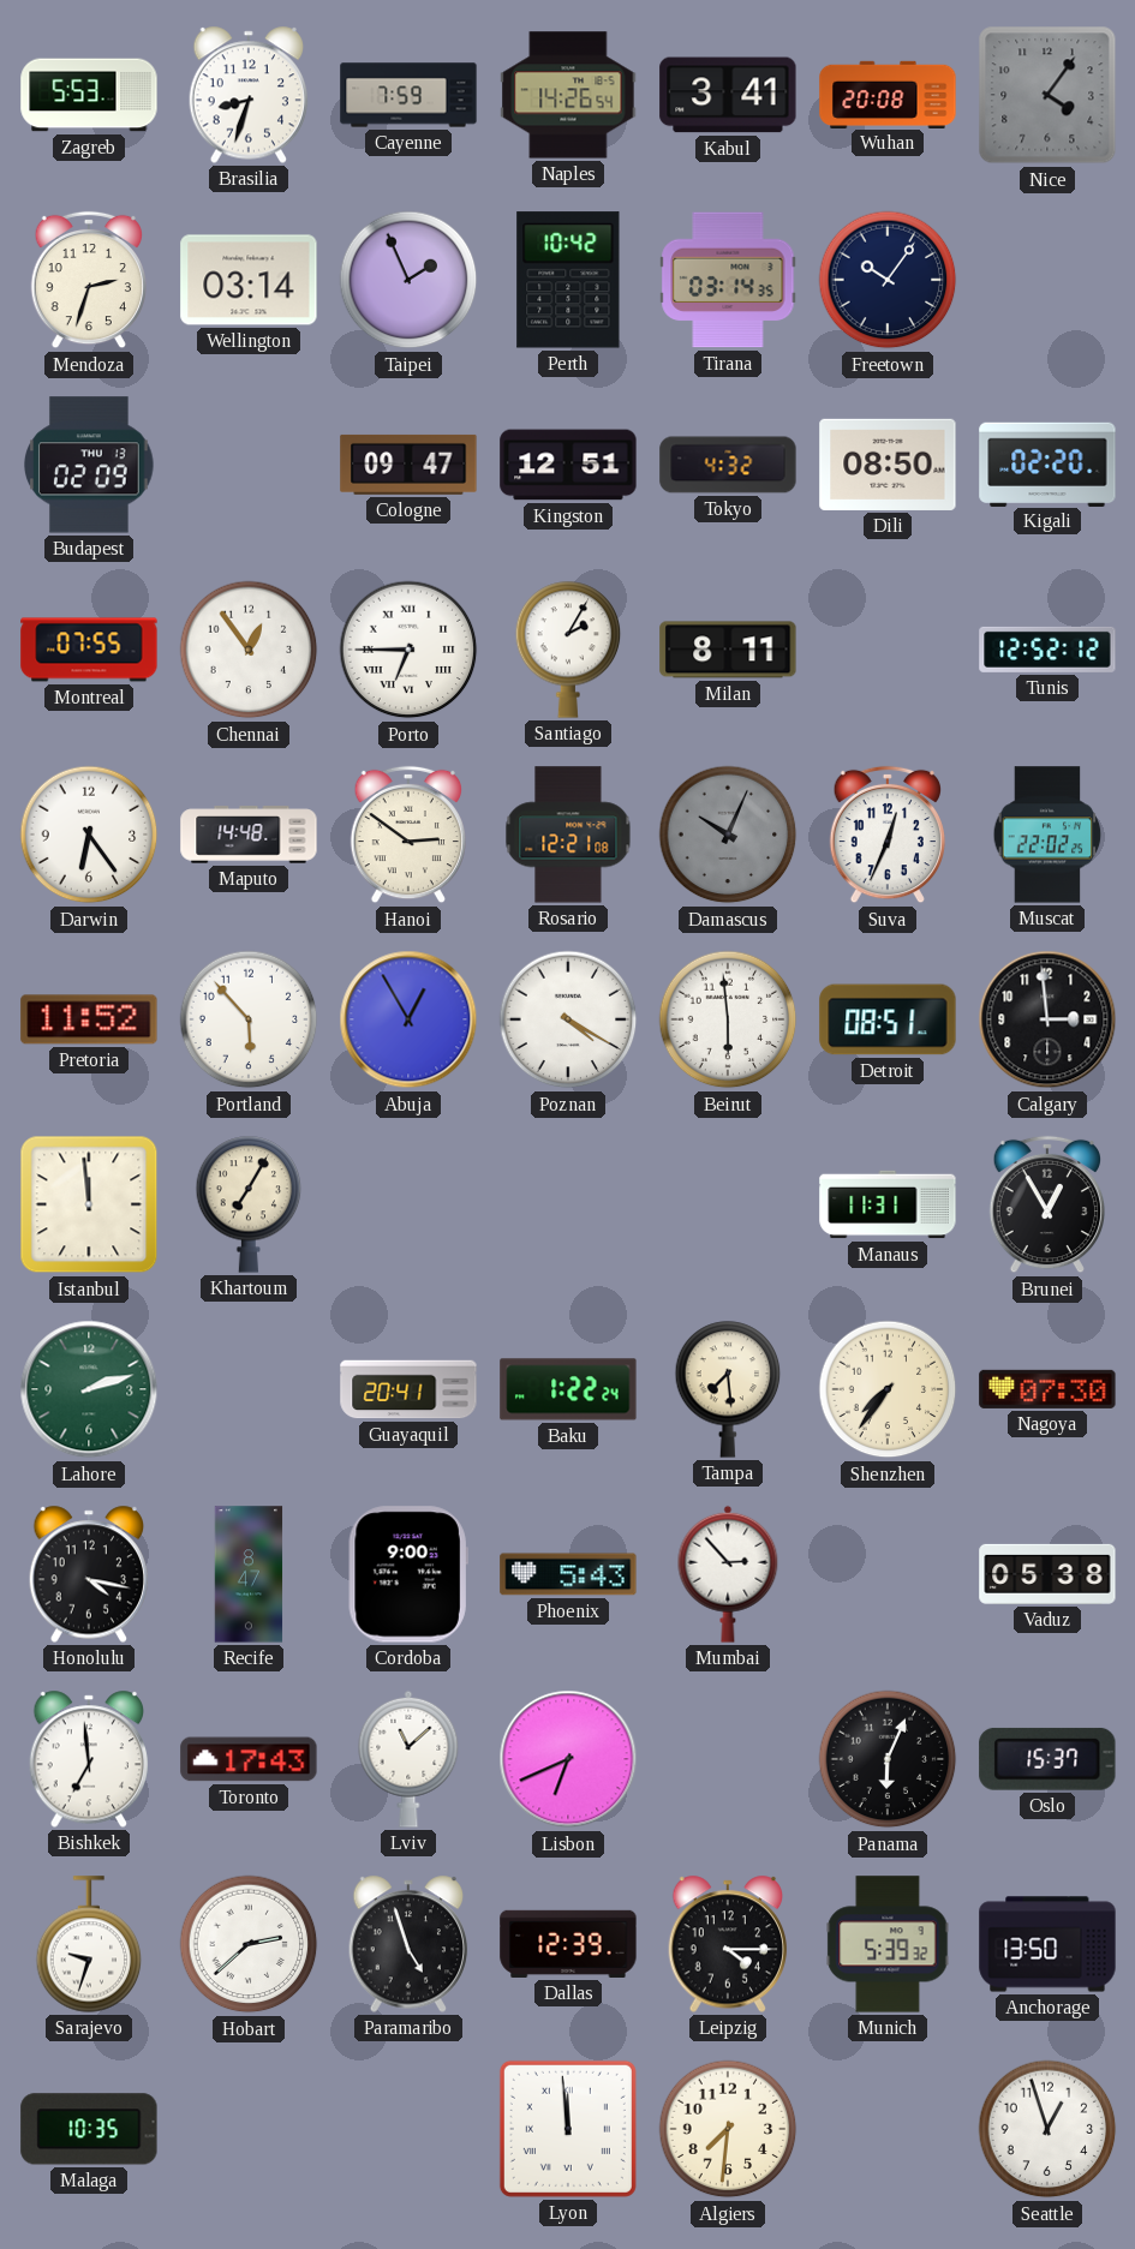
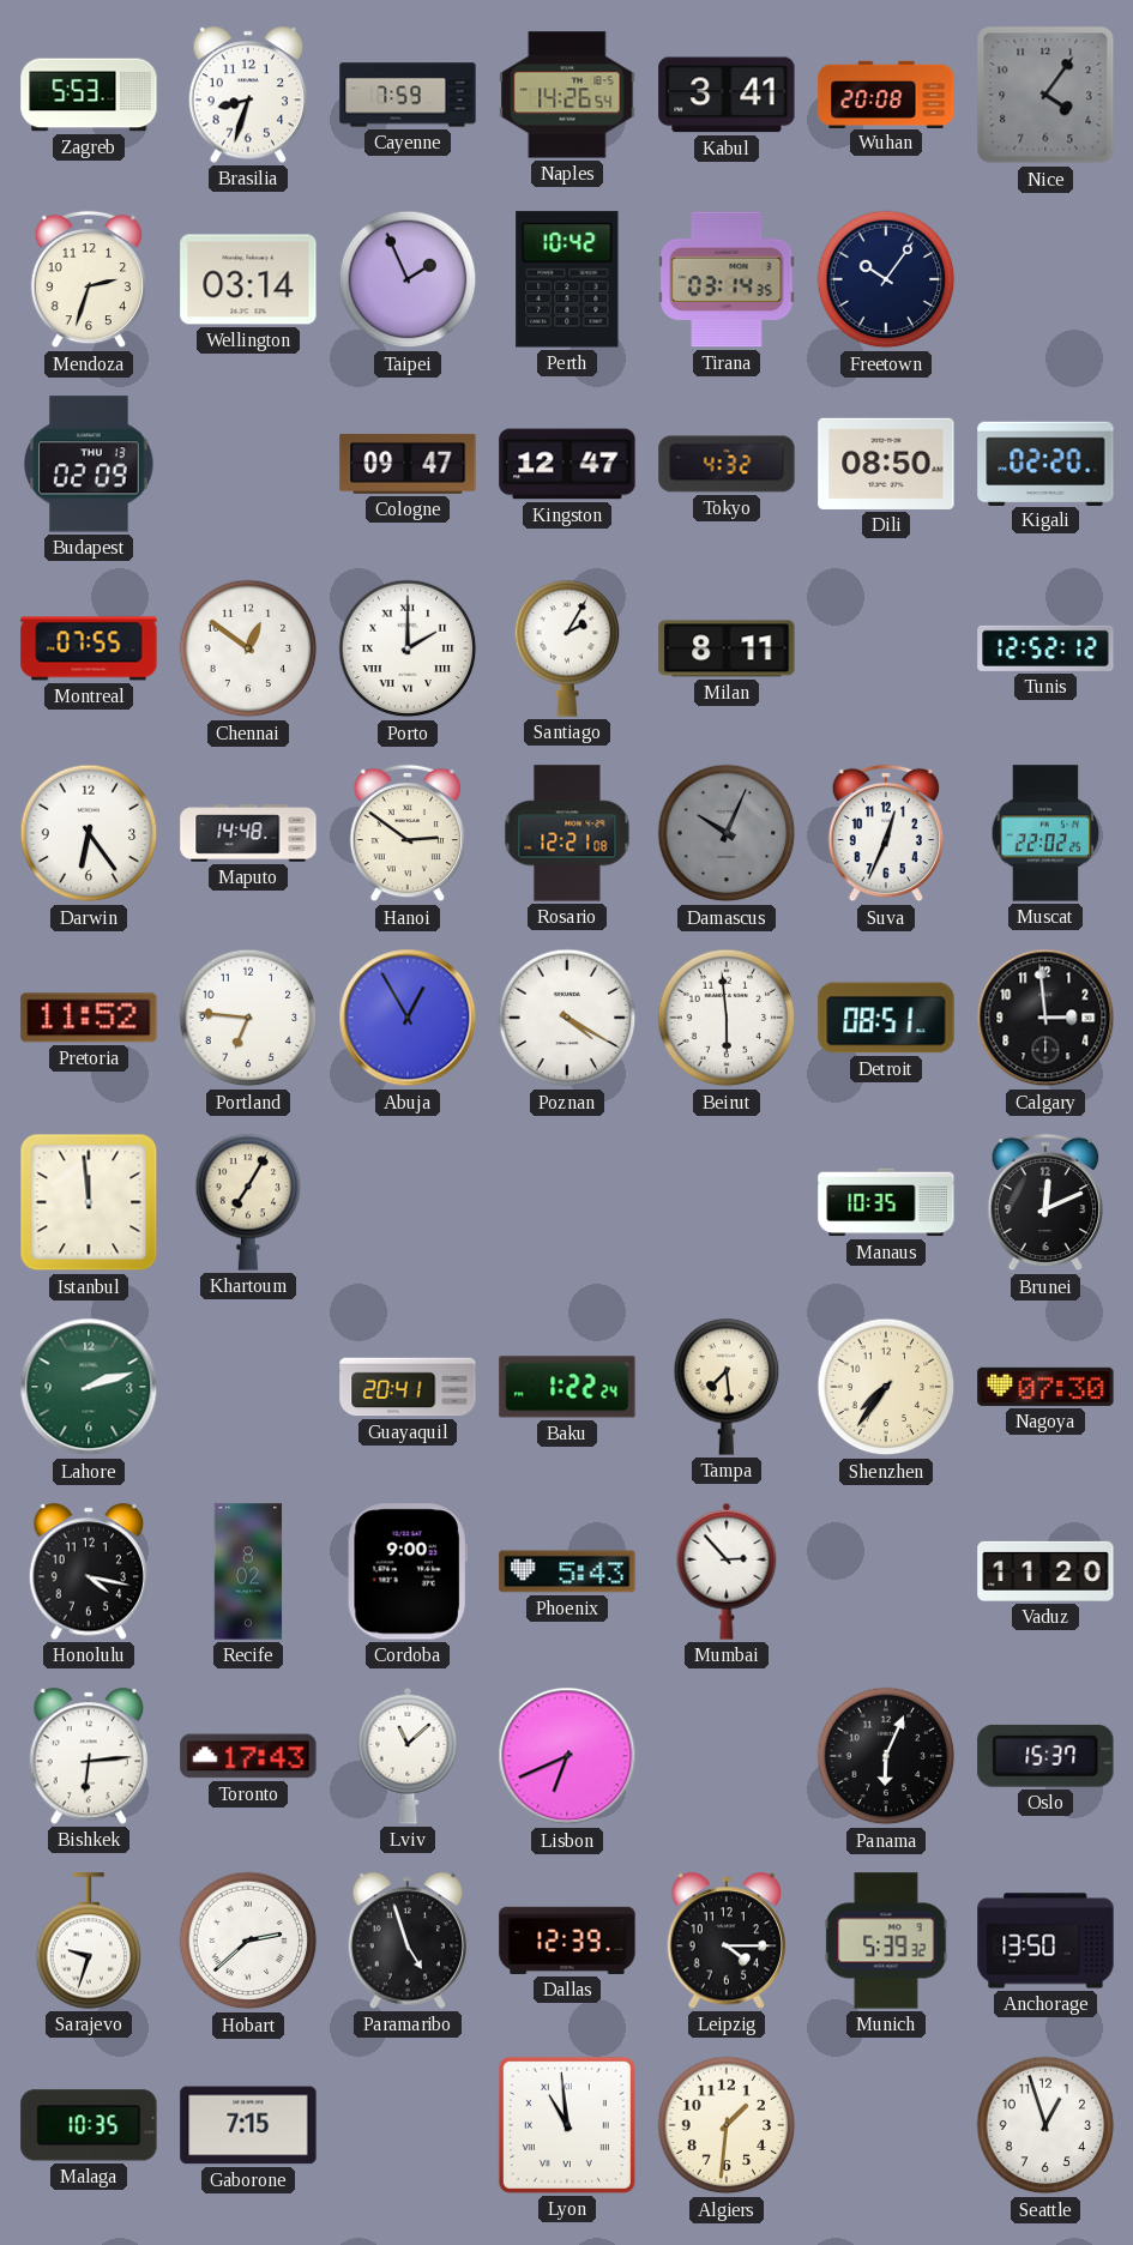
Kingston: 12:51 -> 12:47
Chennai: 12:54 -> 12:51
Porto: 6:45 -> 2:00
Portland: 5:53 -> 6:46
Manaus: 11:31 -> 10:35
Brunei: 12:55 -> 12:11
Recife: 8:47 -> 8:02
Vaduz: 05:38 -> 11:20
Bishkek: 6:59 -> 6:14
Gaborone: none -> 7:15
Lyon: 11:59 -> 10:59
Algiers: 7:31 -> 1:31
